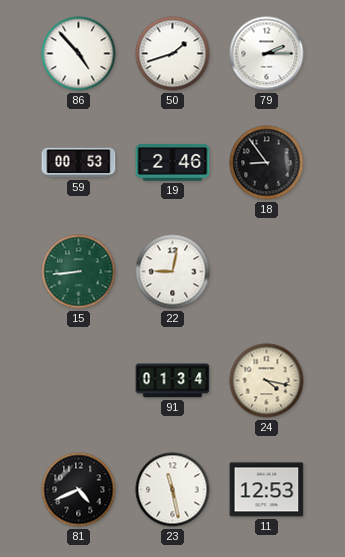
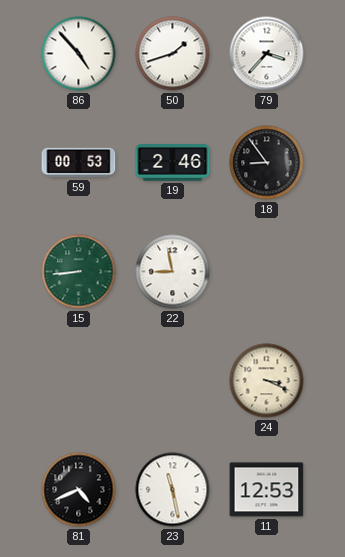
79: 2:15 -> 3:37
22: 9:02 -> 8:58
91: 01:34 -> none
24: 4:17 -> 3:19
